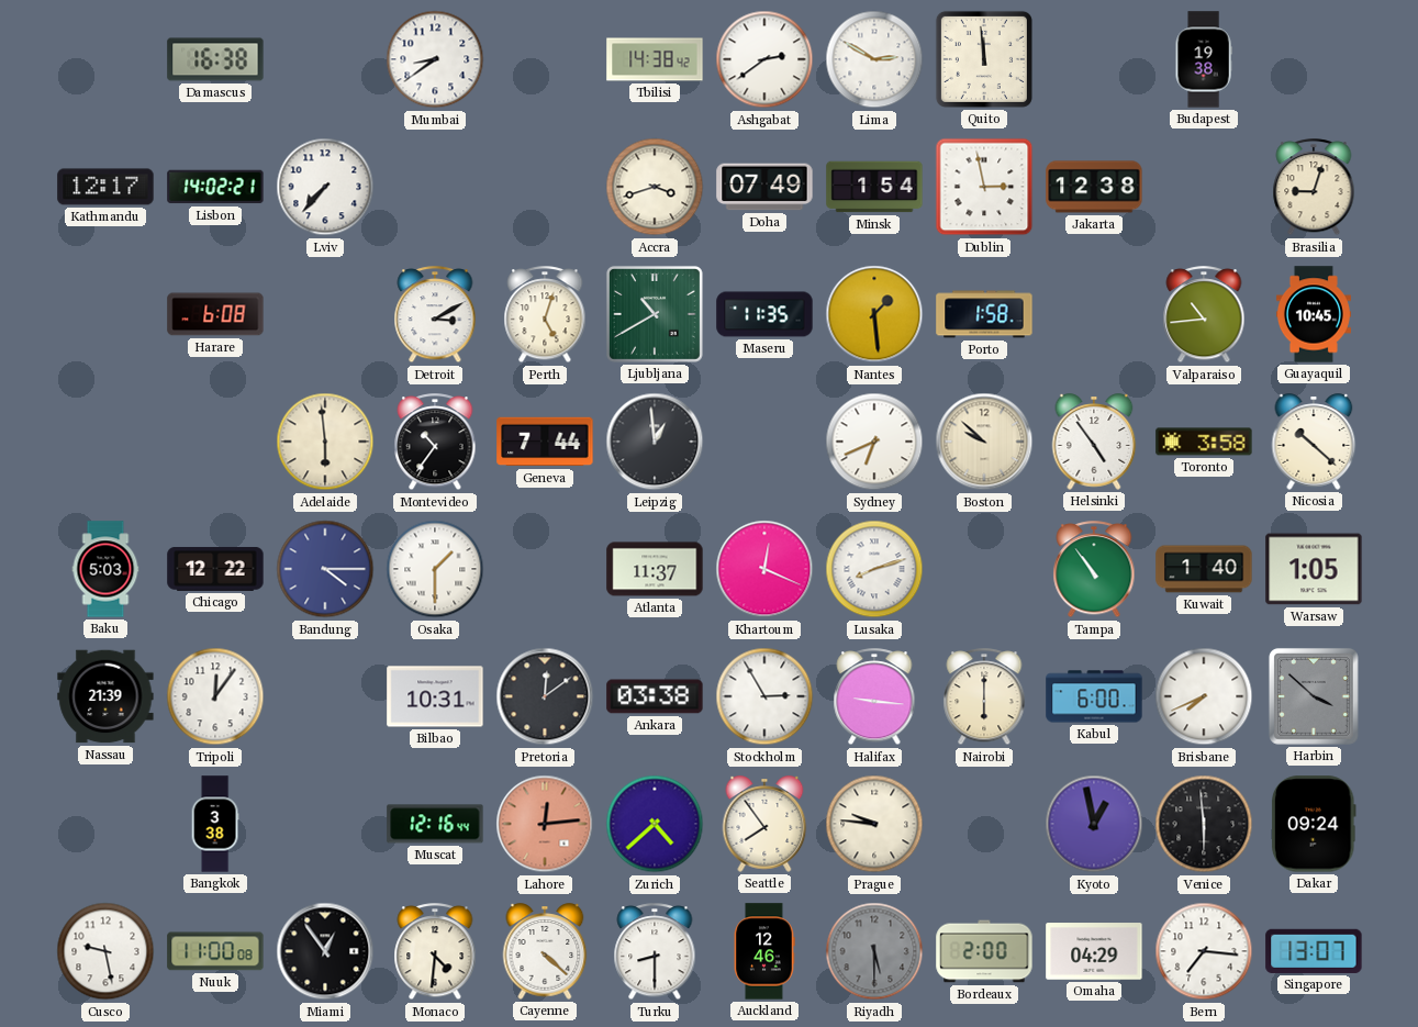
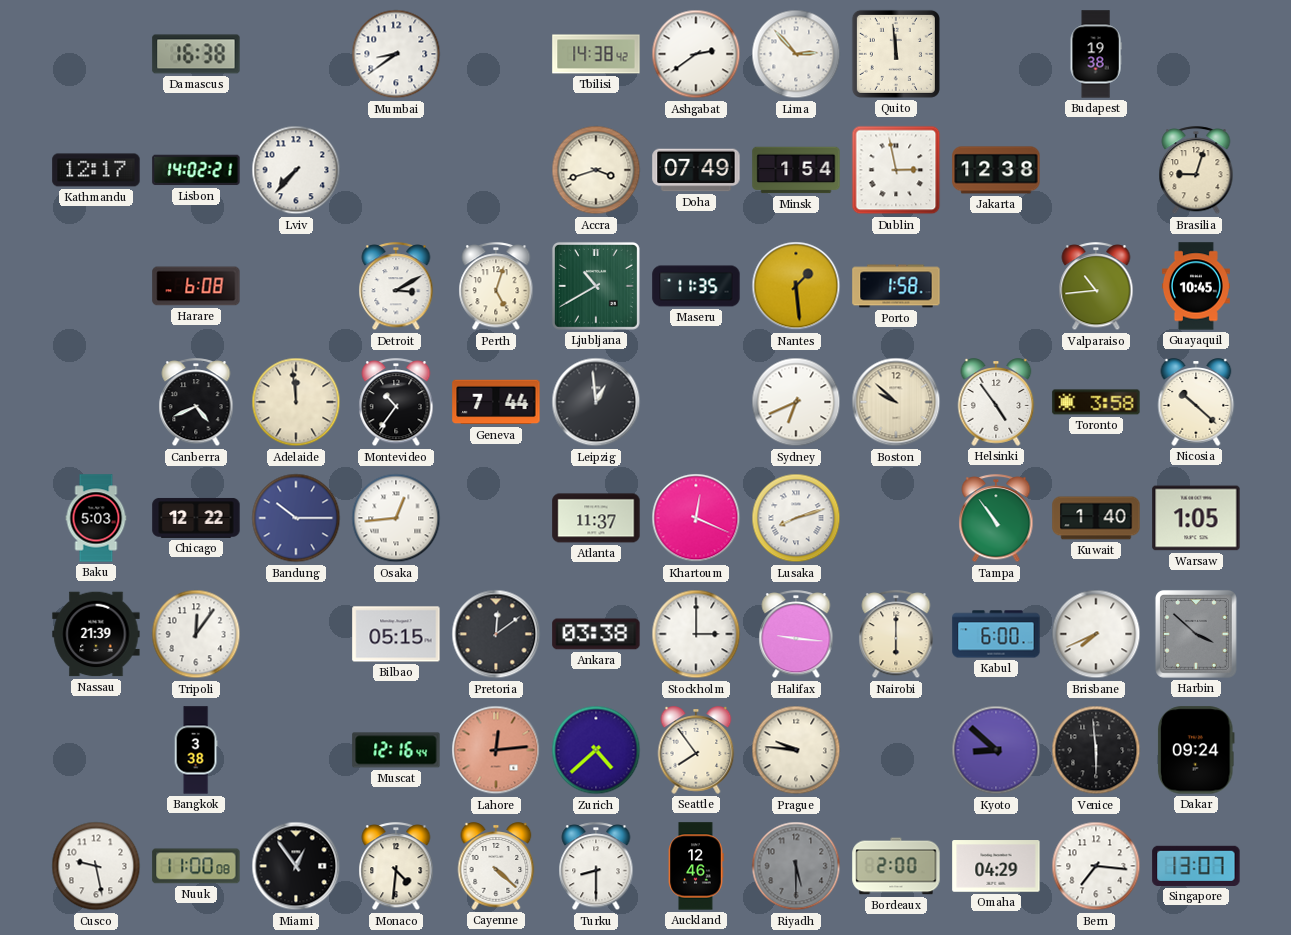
Lima: 2:50 -> 2:53
Canberra: none -> 4:41
Adelaide: 5:59 -> 11:59
Bandung: 4:15 -> 10:15
Osaka: 1:30 -> 12:44
Bilbao: 10:31 -> 05:15
Stockholm: 2:55 -> 3:00
Kyoto: 12:58 -> 8:52
